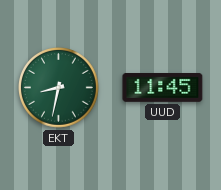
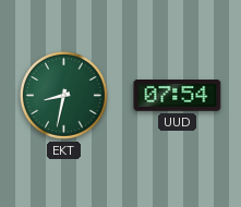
UUD: 11:45 -> 07:54
